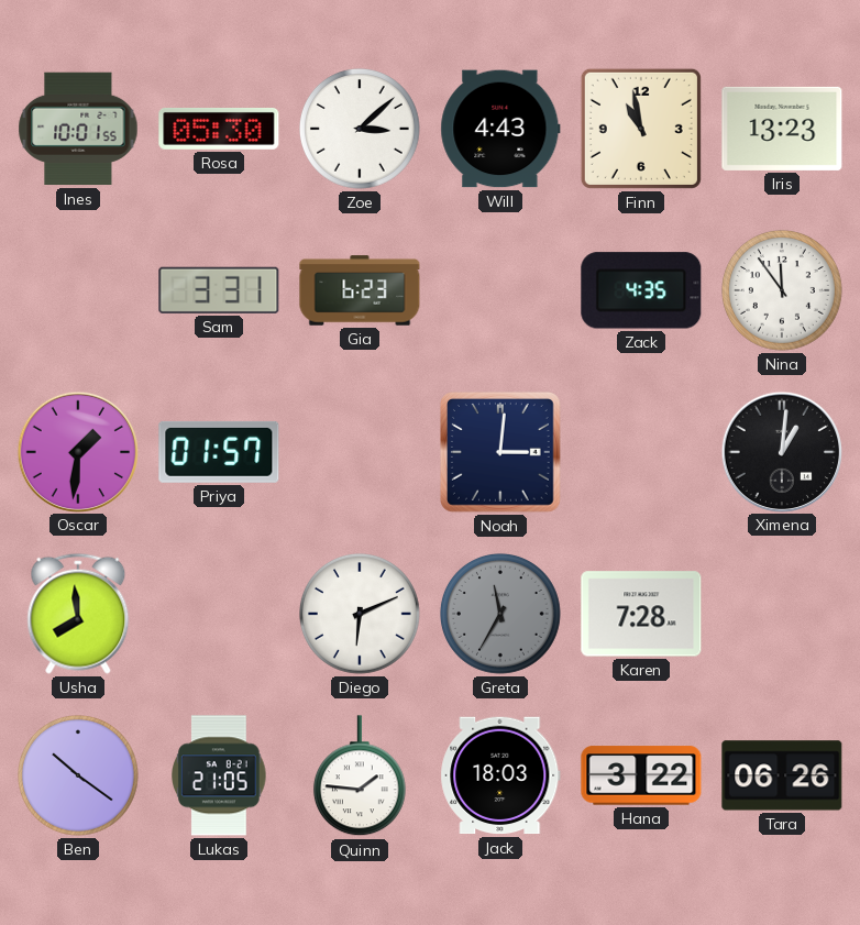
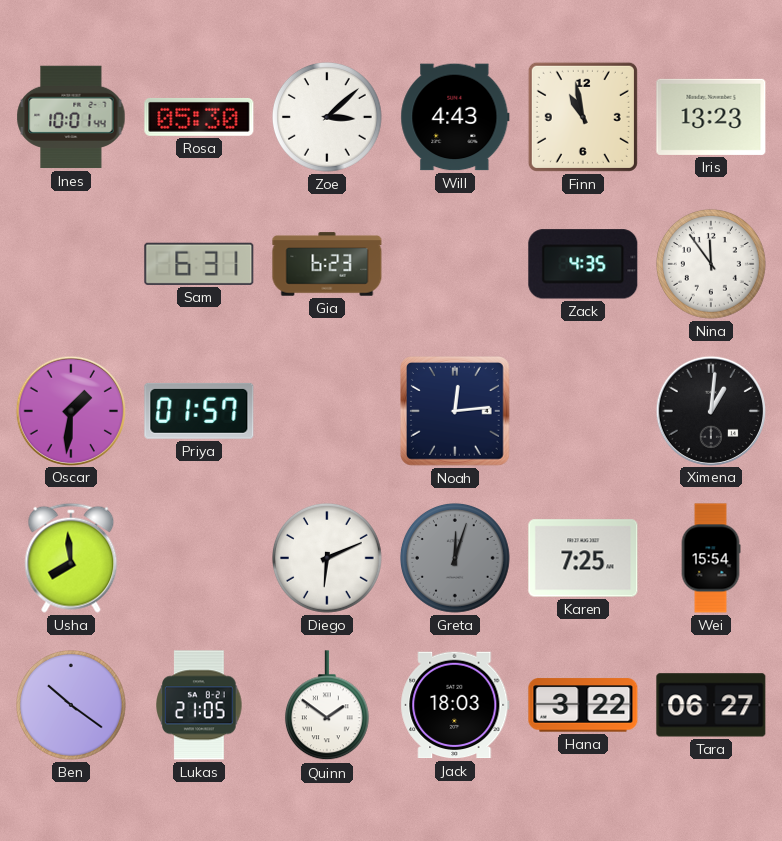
Ines: 10:01:55 -> 10:01:44
Sam: 3:31 -> 6:31
Noah: 3:01 -> 12:14
Greta: 11:35 -> 12:03
Karen: 7:28 -> 7:25
Wei: none -> 15:54
Quinn: 1:46 -> 1:51
Tara: 06:26 -> 06:27
